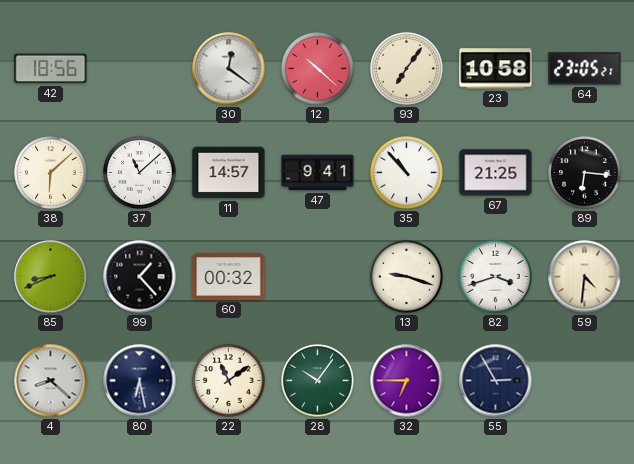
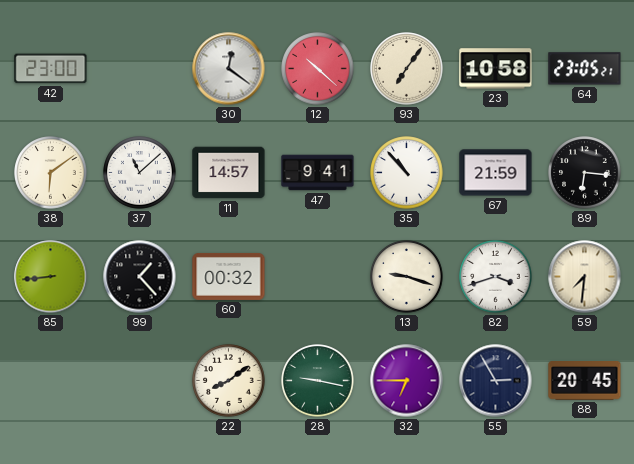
42: 18:56 -> 23:00
38: 6:08 -> 6:09
67: 21:25 -> 21:59
85: 8:41 -> 8:44
59: 4:31 -> 7:31
4: 8:22 -> none
80: 6:28 -> none
22: 11:09 -> 8:09
28: 10:06 -> 9:17
88: none -> 20:45
